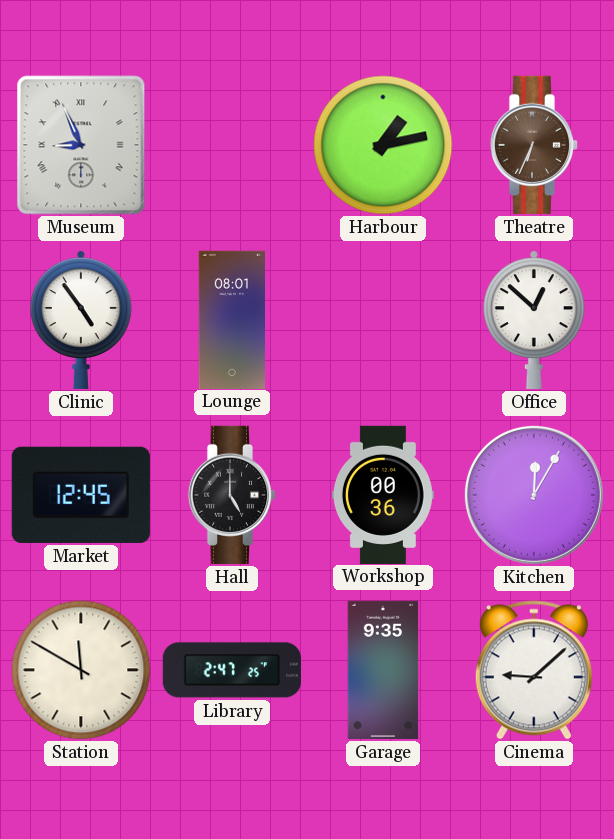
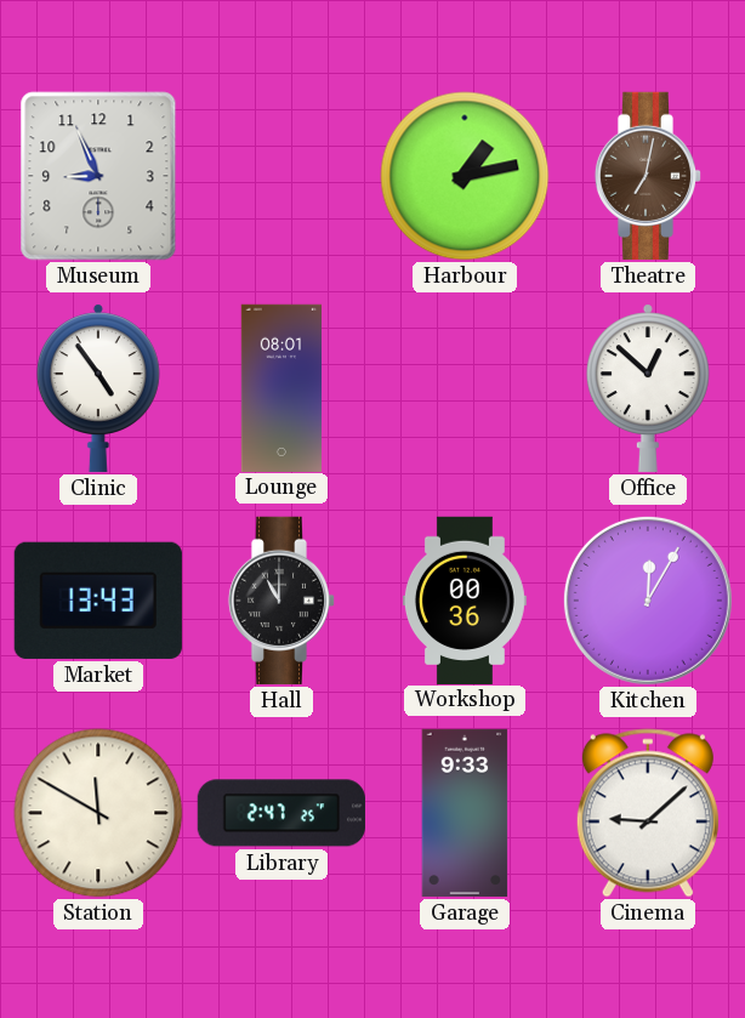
Museum numerals: Roman -> Arabic
Theatre: 6:34 -> 7:02
Market: 12:45 -> 13:43
Hall: 5:00 -> 11:00
Garage: 9:35 -> 9:33
